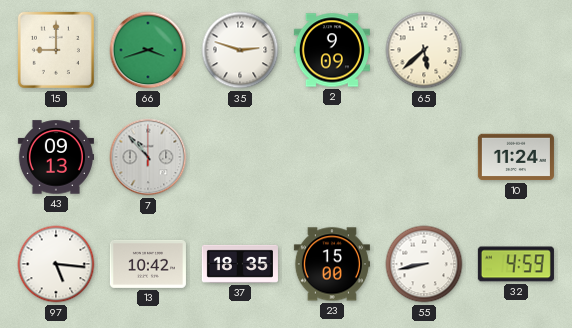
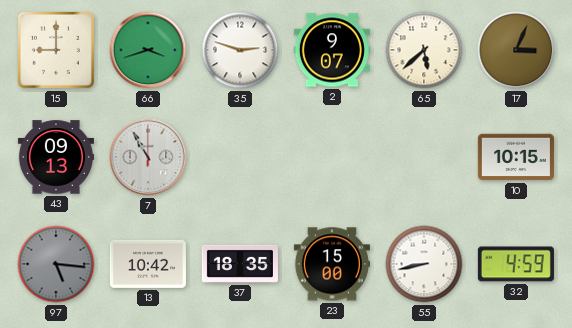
2: 9:09 -> 9:07
17: none -> 3:04
7: 10:53 -> 10:55
10: 11:24 -> 10:15
97 dial: white -> grey
